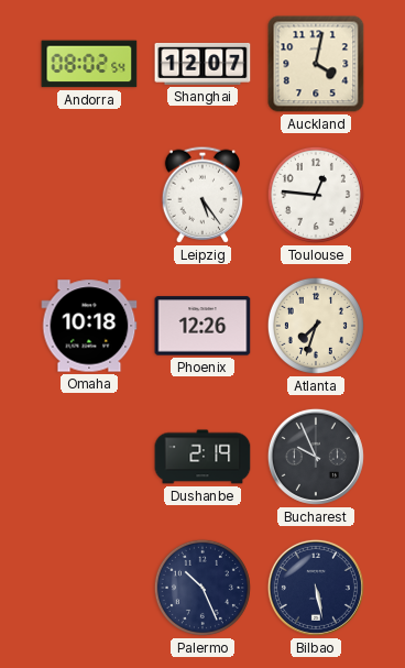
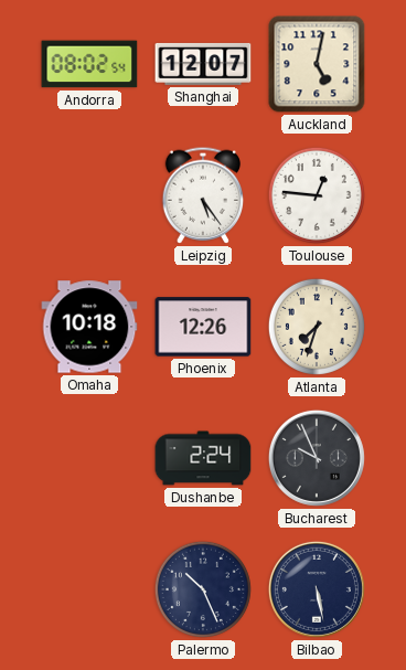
Auckland: 4:02 -> 5:02
Dushanbe: 2:19 -> 2:24
